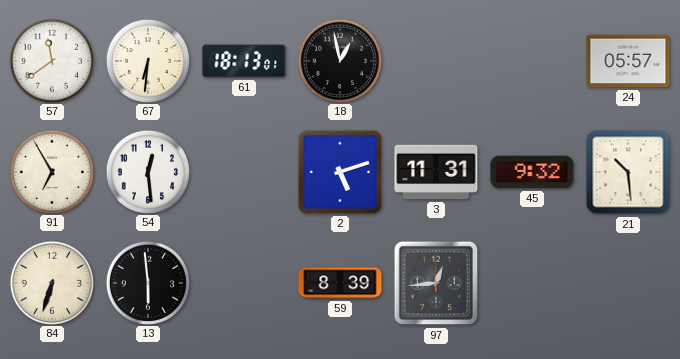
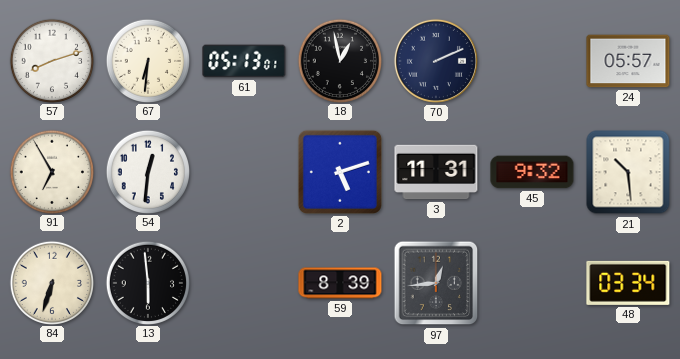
57: 11:39 -> 8:12
61: 18:13 -> 05:13
70: none -> 2:11
54: 12:29 -> 12:31
48: none -> 03:34
